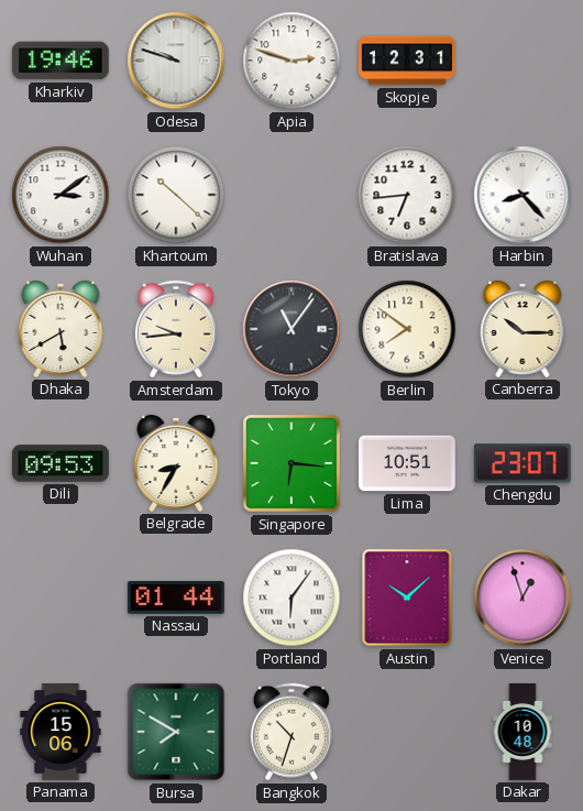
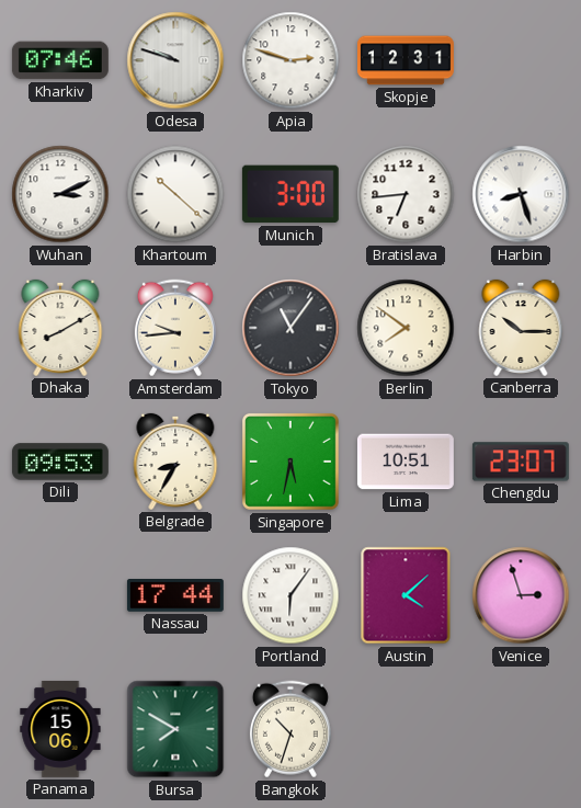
Kharkiv: 19:46 -> 07:46
Wuhan: 3:09 -> 3:11
Munich: none -> 3:00
Harbin: 8:23 -> 8:27
Dhaka: 5:40 -> 8:10
Singapore: 6:16 -> 5:32
Nassau: 01:44 -> 17:44
Austin: 10:08 -> 4:08
Venice: 12:57 -> 2:57
Dakar: 10:48 -> none
